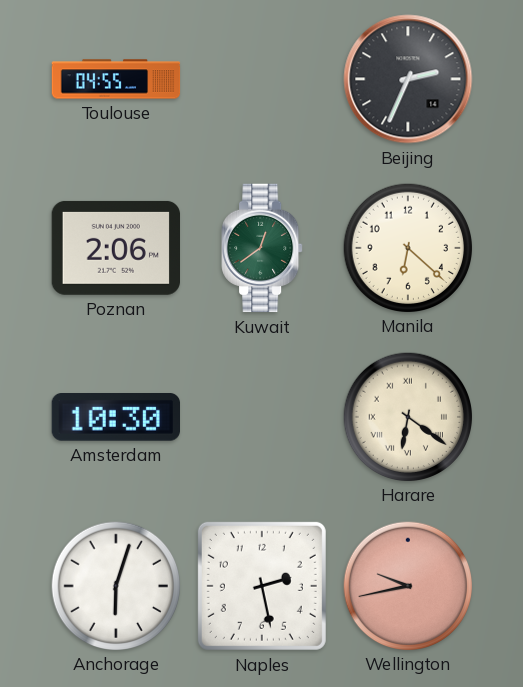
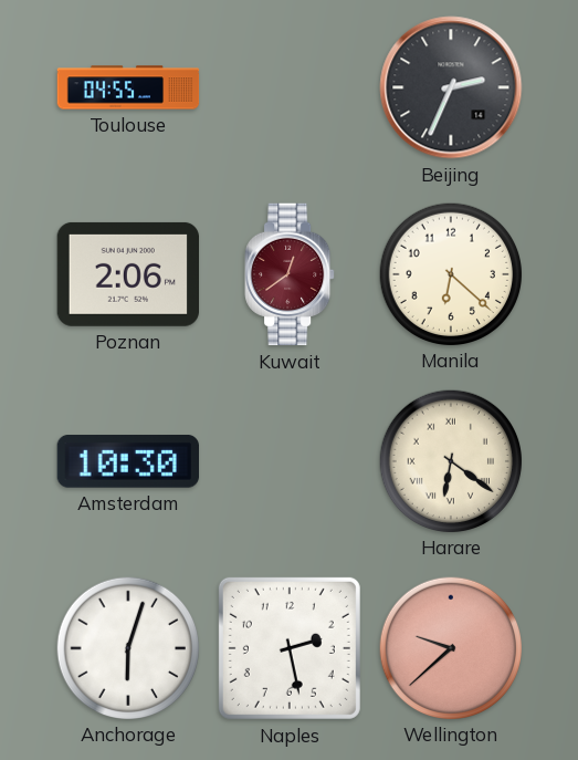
Kuwait dial: green -> burgundy
Wellington: 9:43 -> 9:38
